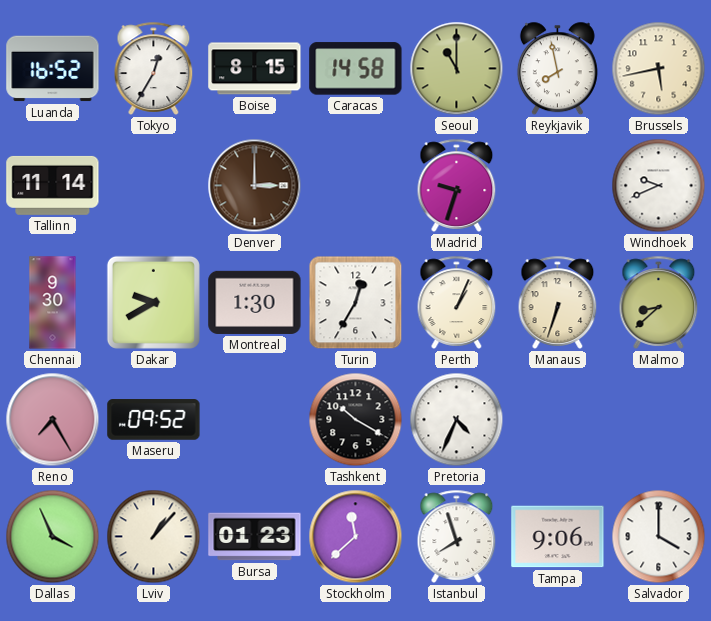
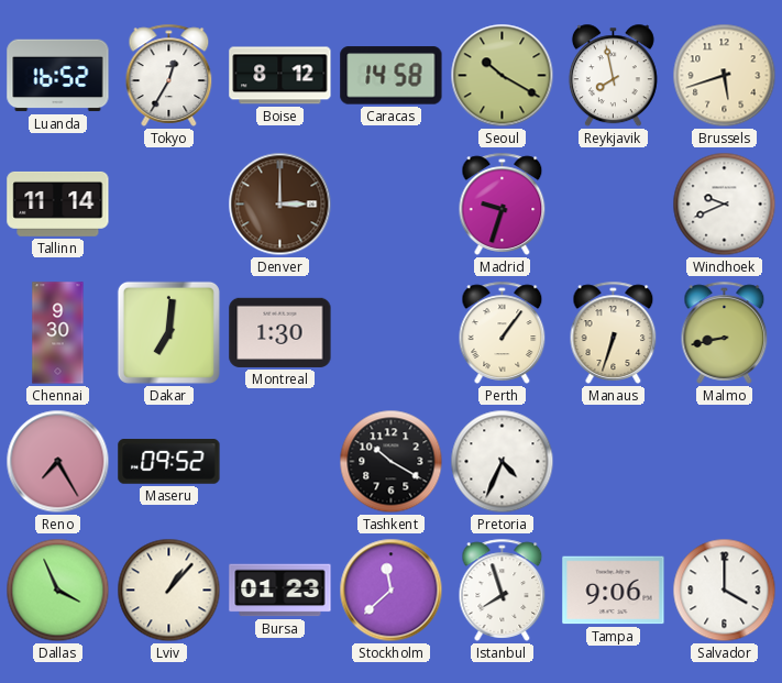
Boise: 8:15 -> 8:12
Seoul: 11:00 -> 10:20
Brussels: 5:43 -> 5:42
Dakar: 9:40 -> 7:01
Turin: 12:35 -> none
Perth: 1:04 -> 1:06
Malmo: 8:38 -> 8:43
